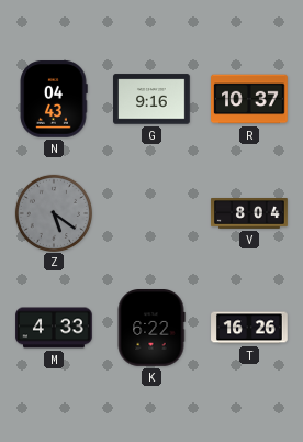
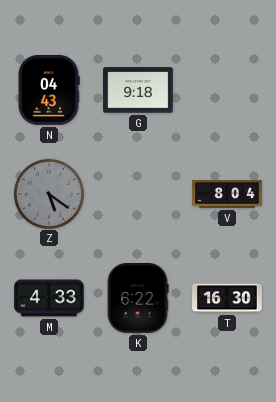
G: 9:16 -> 9:18
R: 10:37 -> none
T: 16:26 -> 16:30
